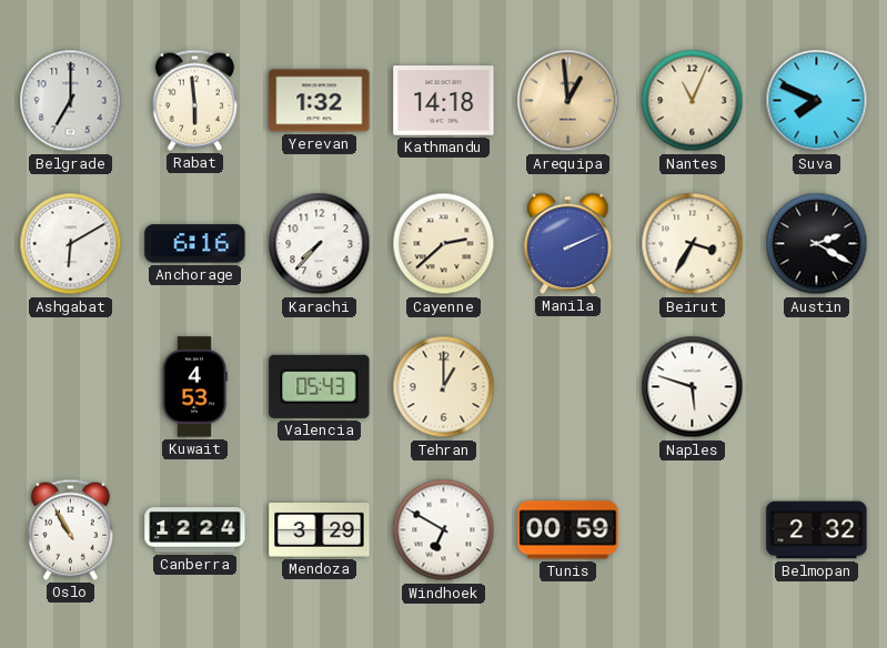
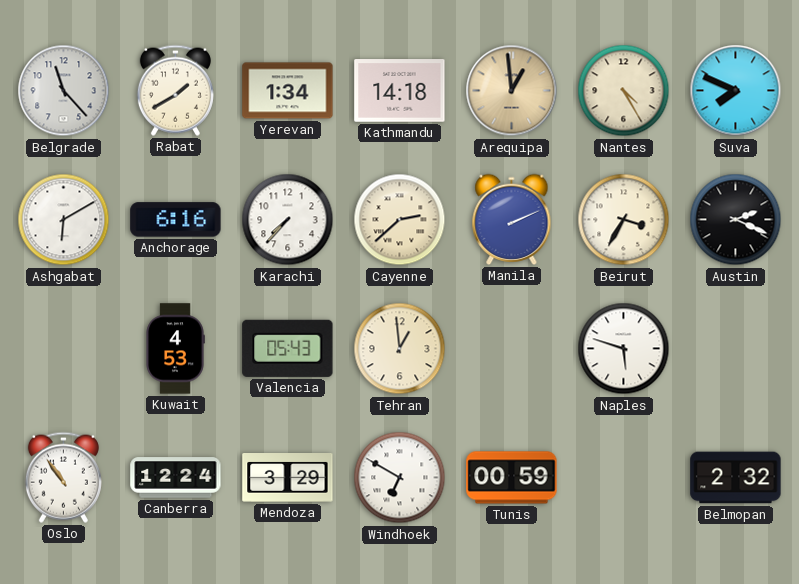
Belgrade: 7:00 -> 11:23
Rabat: 5:59 -> 1:40
Yerevan: 1:32 -> 1:34
Nantes: 11:04 -> 4:25
Austin: 2:20 -> 2:19
Tehran: 1:00 -> 12:59
Oslo: 10:55 -> 10:54
